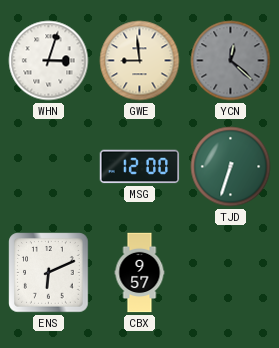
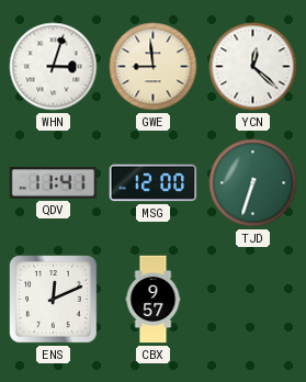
YCN dial: grey -> white
QDV: none -> 11:41
ENS: 6:11 -> 12:11
